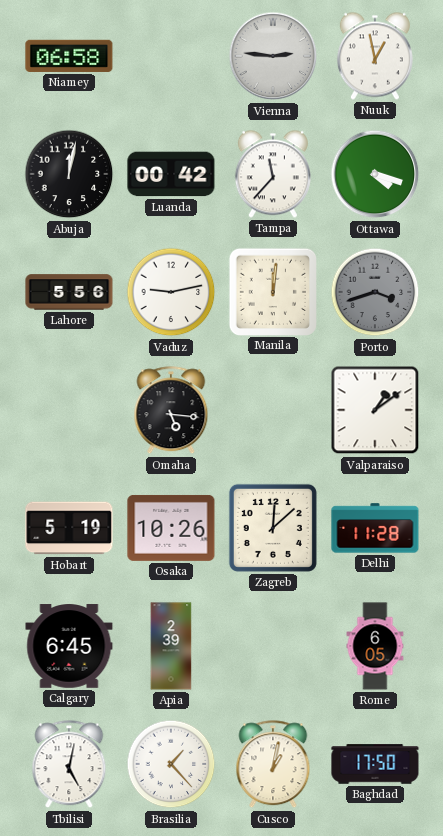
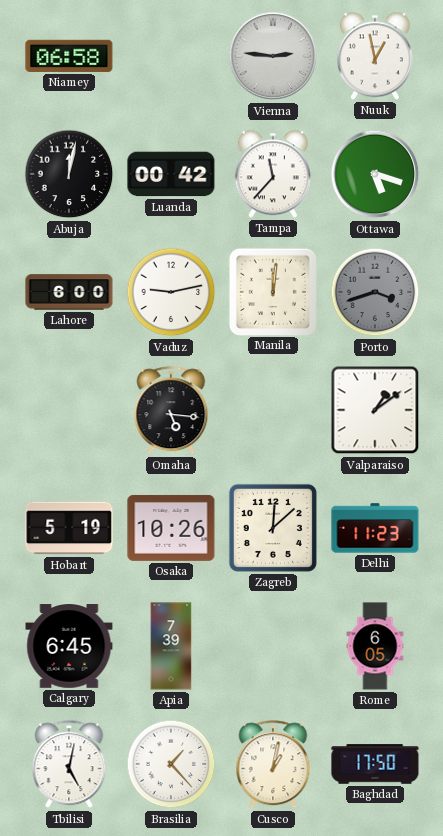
Ottawa: 4:18 -> 5:18
Lahore: 5:56 -> 6:00
Delhi: 11:28 -> 11:23
Apia: 2:39 -> 7:39
